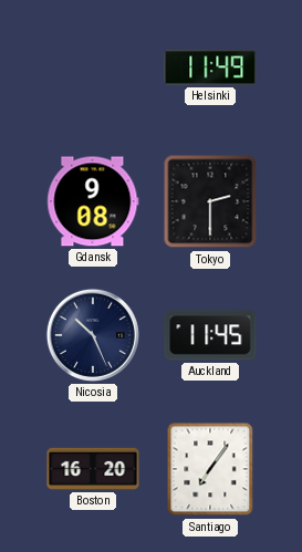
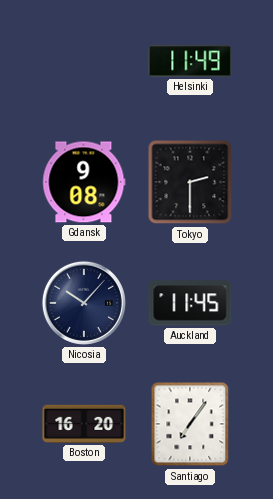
Nicosia: 10:26 -> 10:07
